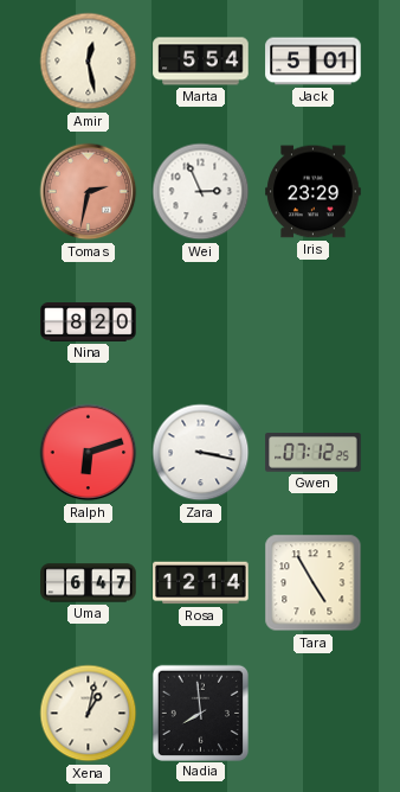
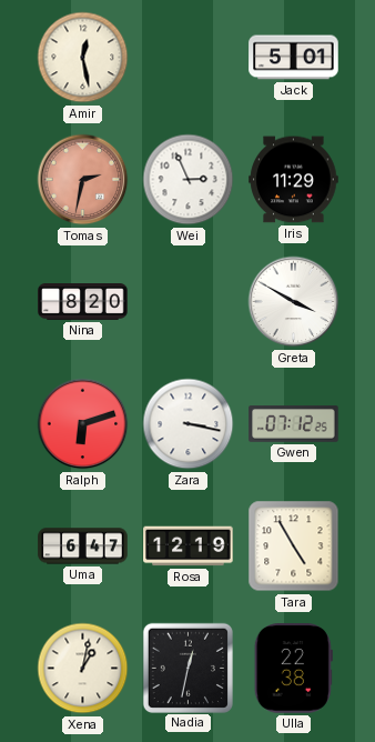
Marta: 5:54 -> none
Iris: 23:29 -> 11:29
Greta: none -> 3:50
Rosa: 12:14 -> 12:19
Nadia: 7:59 -> 12:32
Ulla: none -> 22:38
